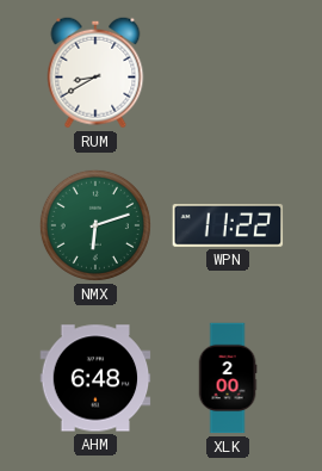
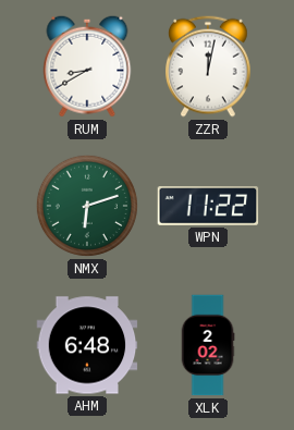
ZZR: none -> 12:02
XLK: 2:00 -> 2:02
